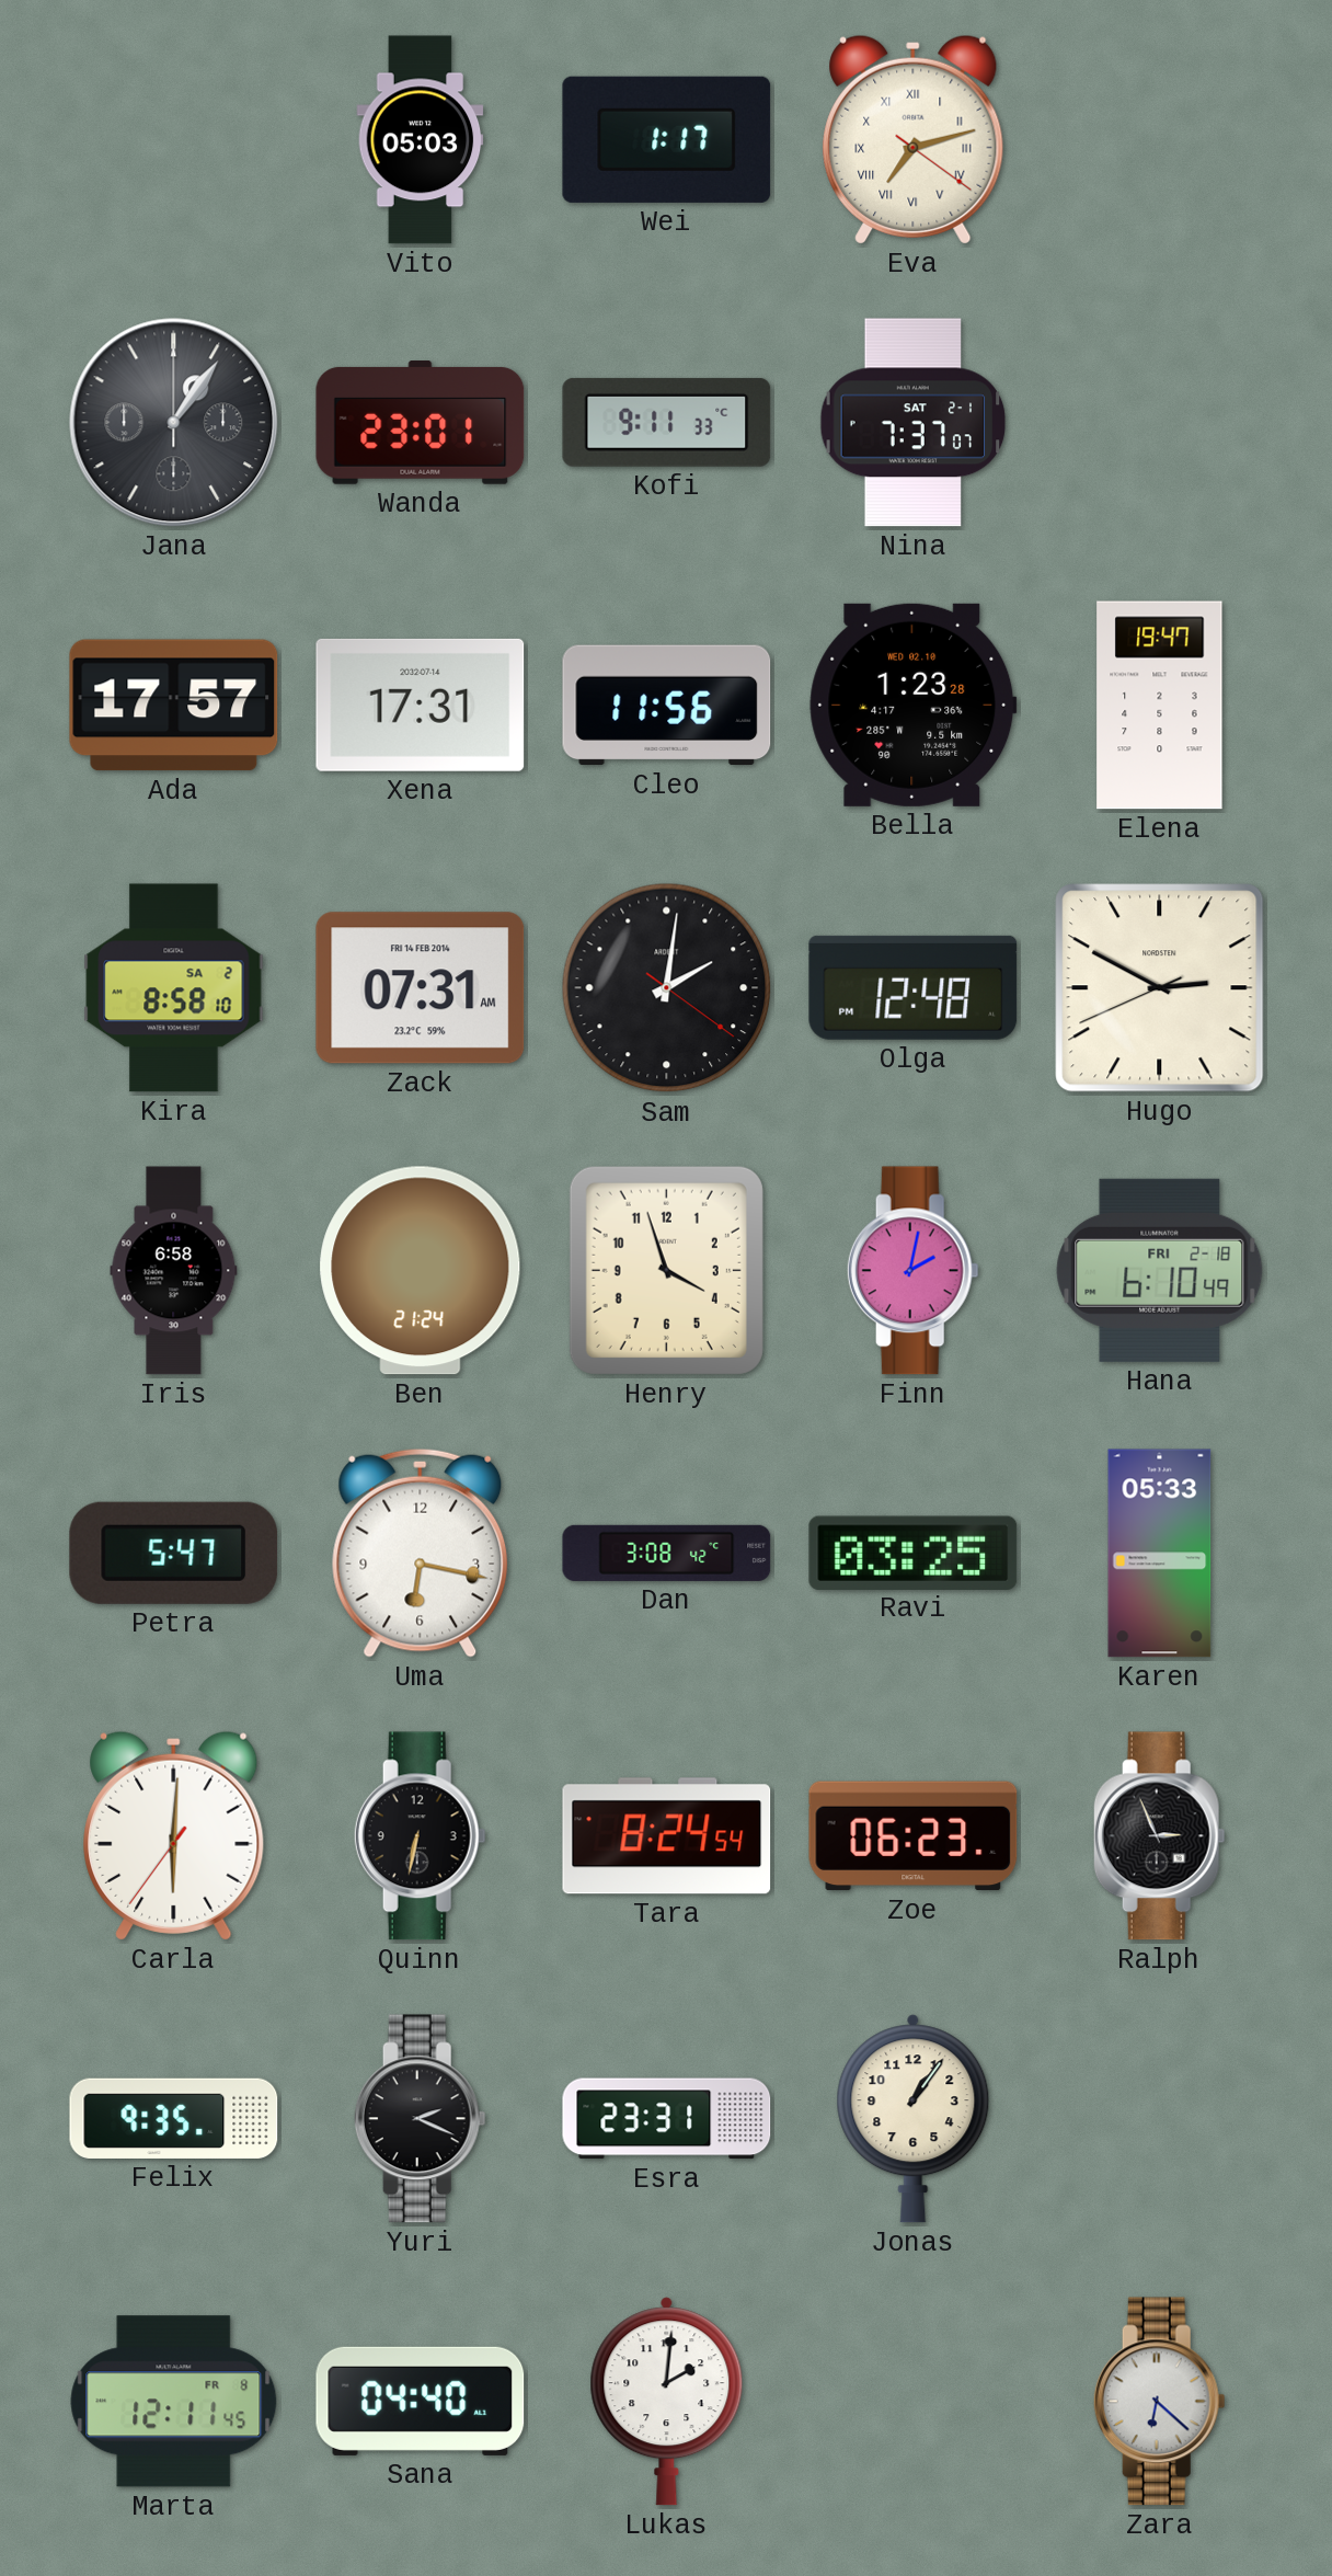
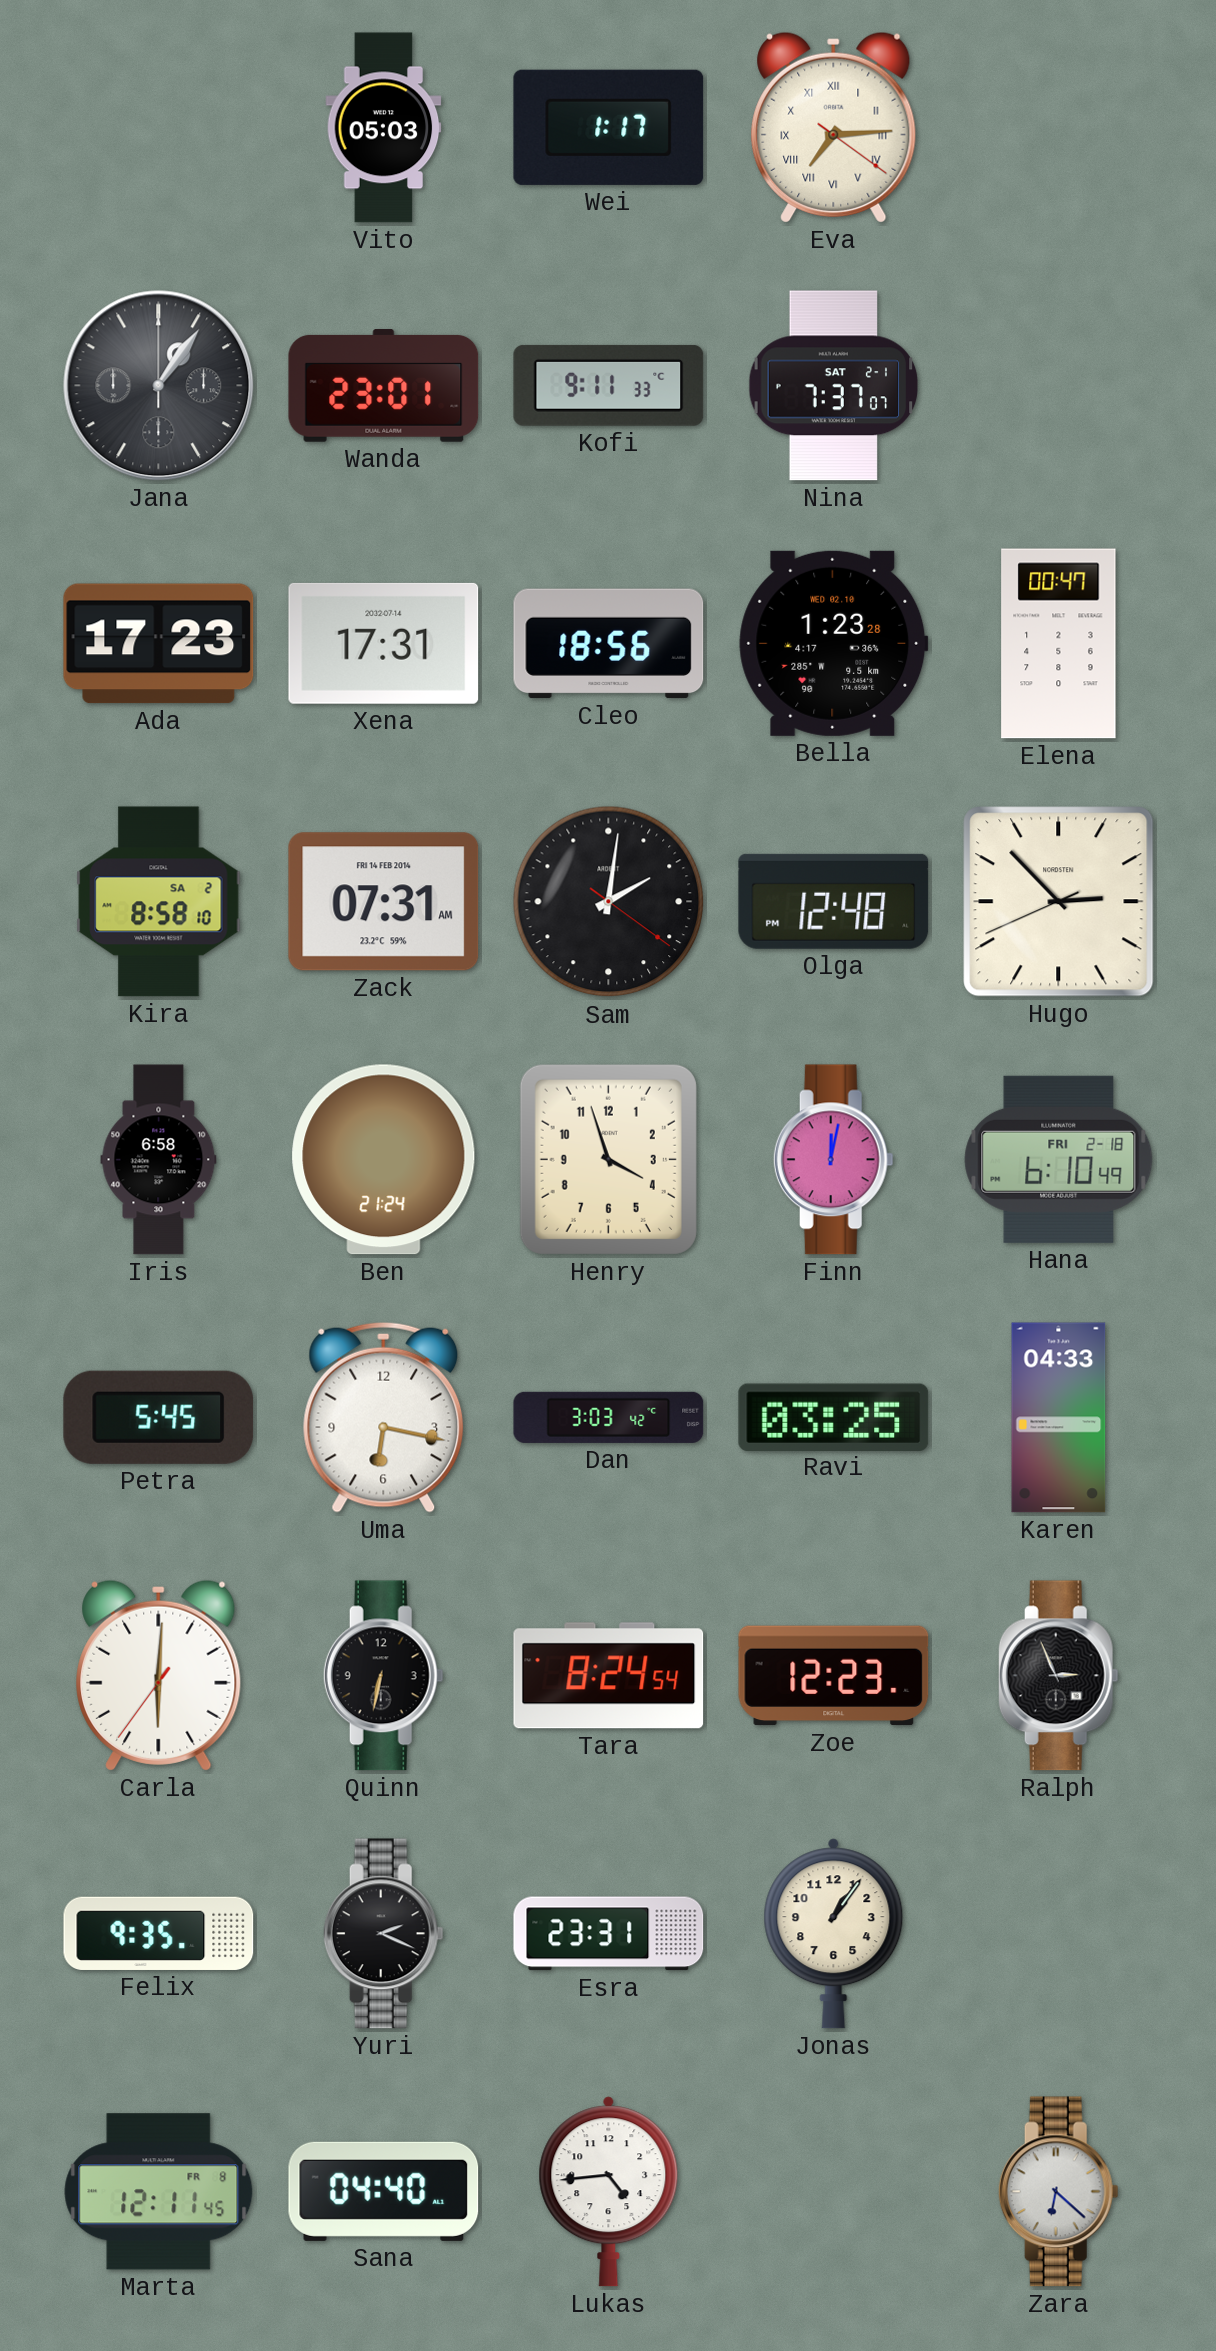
Eva: 7:12 -> 7:14
Ada: 17:57 -> 17:23
Cleo: 11:56 -> 18:56
Elena: 19:47 -> 00:47
Hugo: 2:49 -> 2:52
Finn: 2:02 -> 12:02
Petra: 5:47 -> 5:45
Dan: 3:08 -> 3:03
Karen: 05:33 -> 04:33
Zoe: 06:23 -> 12:23
Lukas: 2:01 -> 4:44
